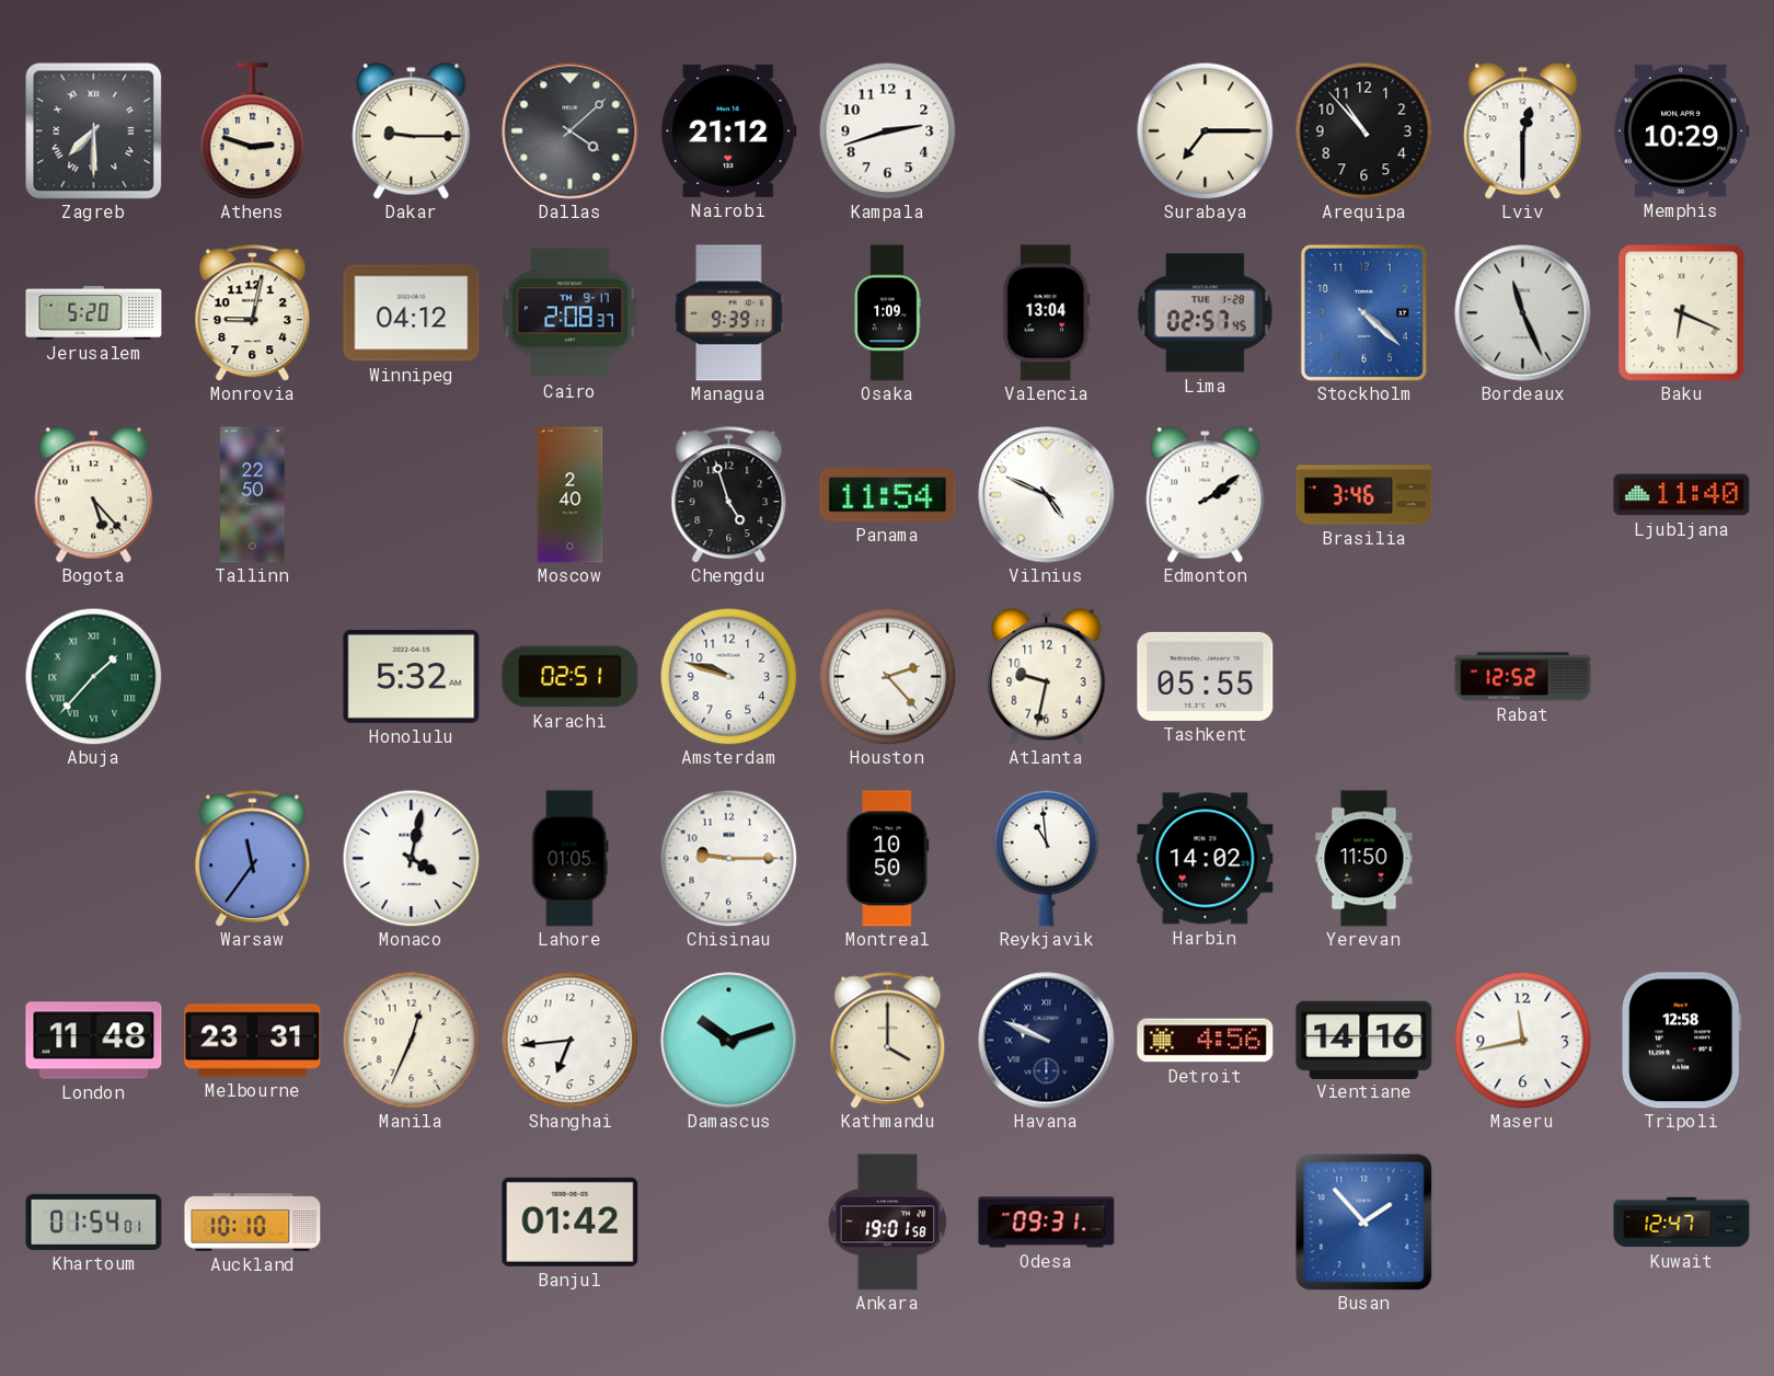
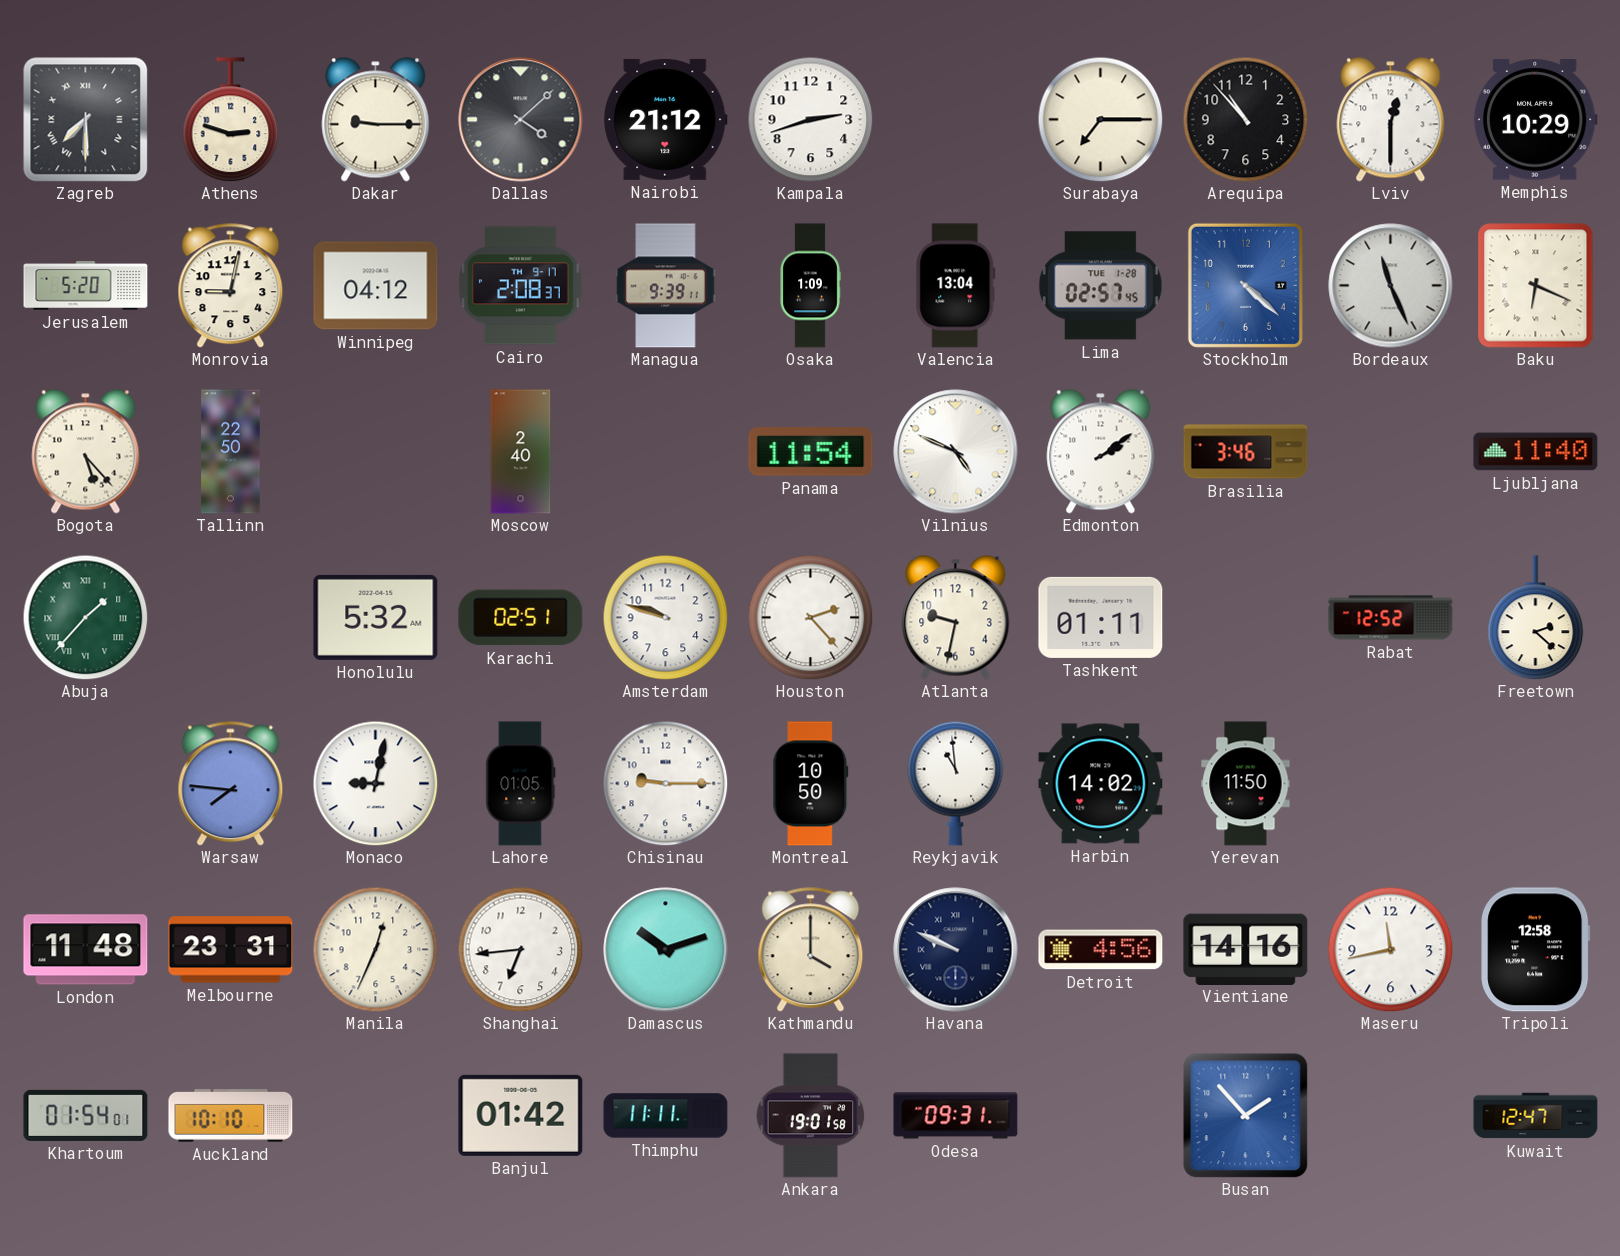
Chengdu: 4:57 -> none
Tashkent: 05:55 -> 01:11
Freetown: none -> 2:22
Warsaw: 11:36 -> 7:46
Monaco: 4:02 -> 9:02
Thimphu: none -> 11:11
